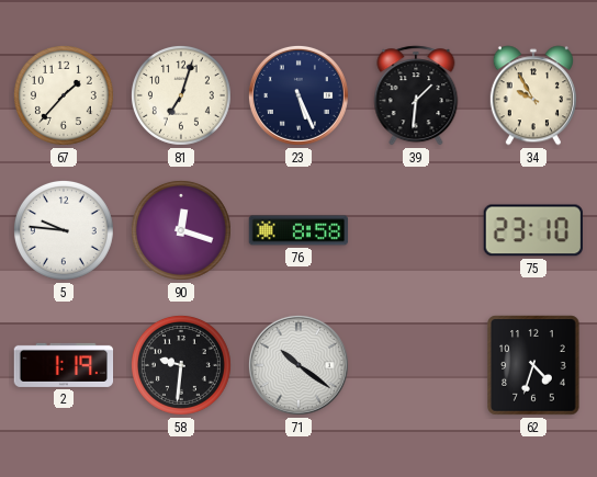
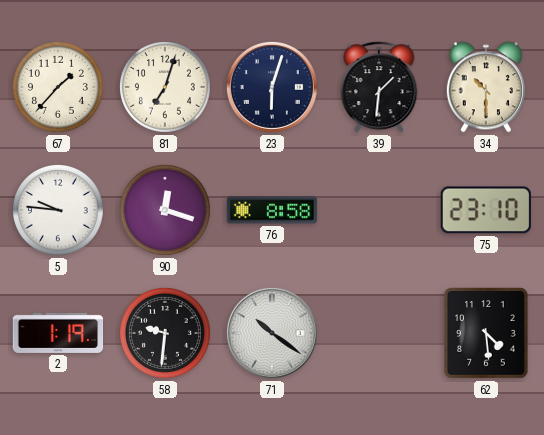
23: 5:26 -> 6:03
34: 9:55 -> 10:30
62: 4:33 -> 4:29
